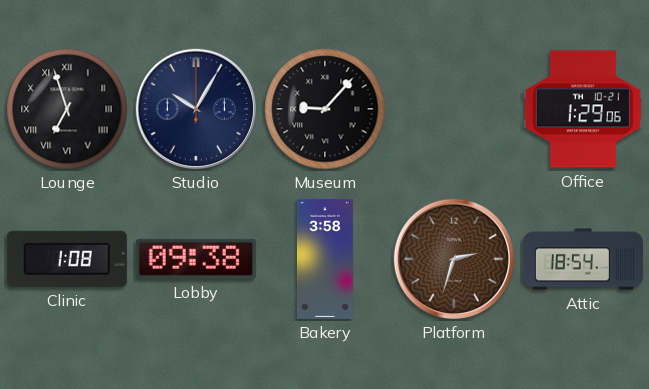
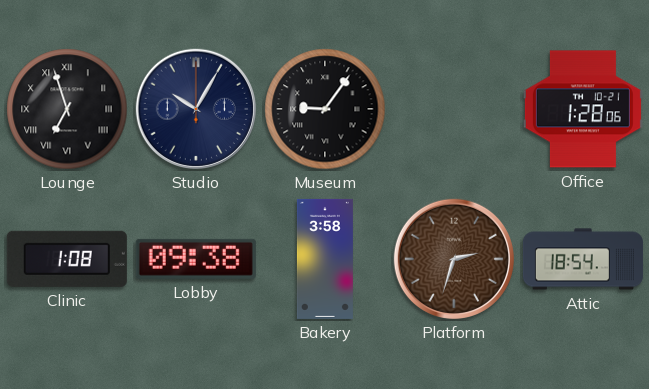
Museum: 9:07 -> 9:06
Office: 1:29 -> 1:28
